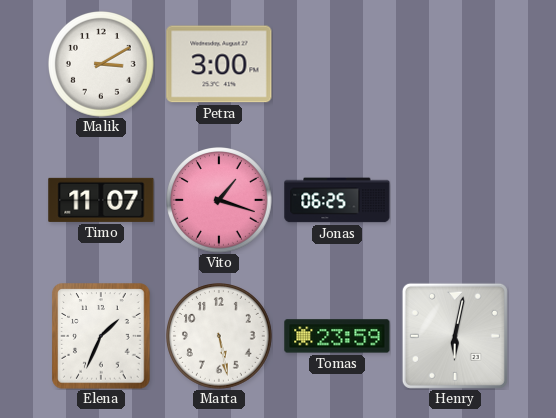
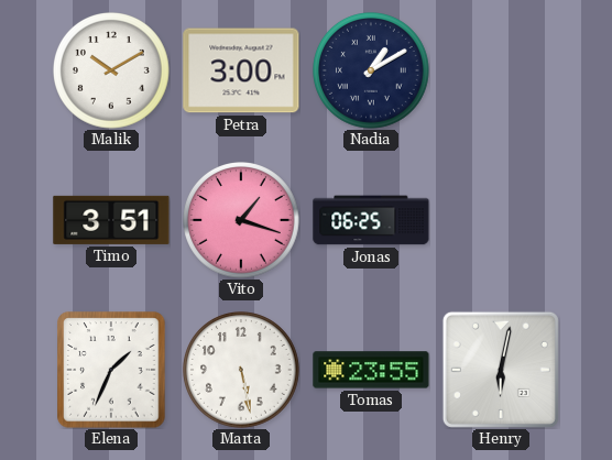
Malik: 3:10 -> 10:10
Nadia: none -> 1:10
Timo: 11:07 -> 3:51
Tomas: 23:59 -> 23:55
